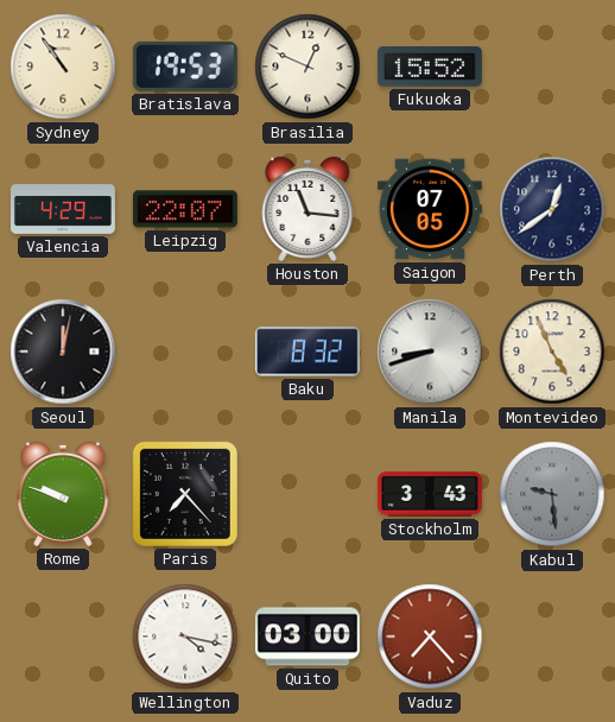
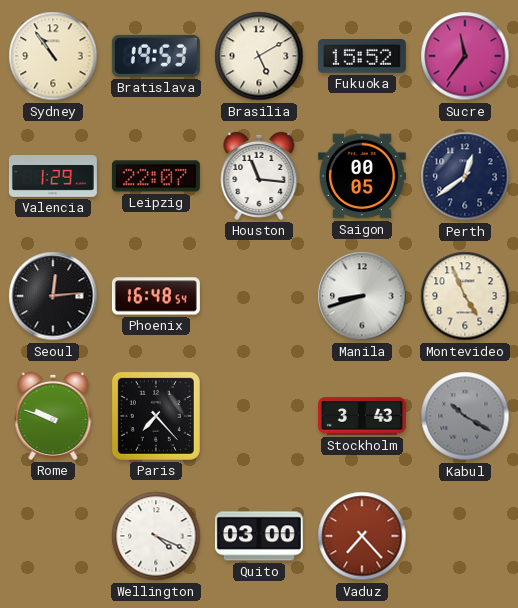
Brasilia: 12:49 -> 5:10
Sucre: none -> 11:36
Valencia: 4:29 -> 1:29
Saigon: 07:05 -> 00:05
Seoul: 12:02 -> 12:14
Phoenix: none -> 16:48
Baku: 8:32 -> none
Kabul: 9:29 -> 10:20
Wellington: 4:17 -> 4:19
